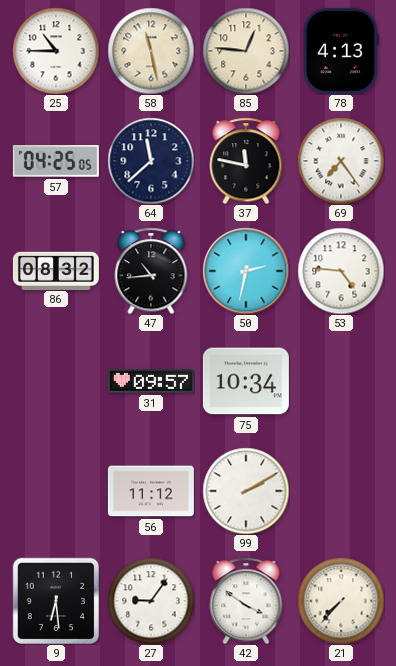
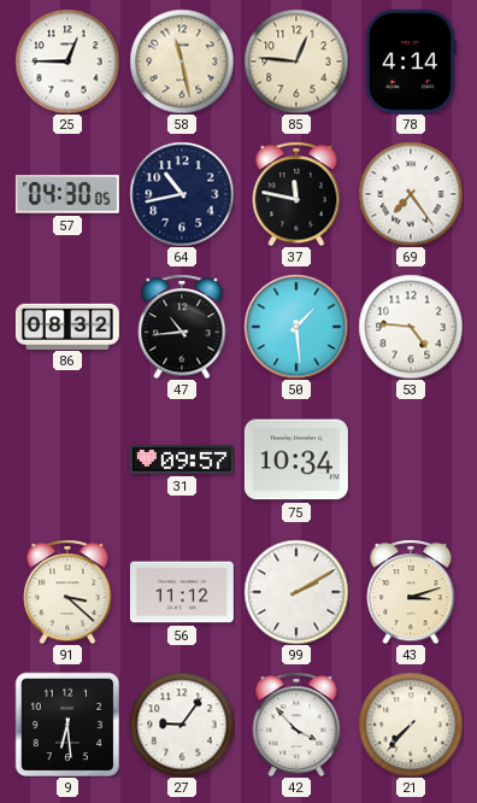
25: 10:45 -> 12:45
78: 4:13 -> 4:14
57: 04:25 -> 04:30
64: 11:38 -> 10:43
50: 2:32 -> 1:29
91: none -> 3:22
43: none -> 3:12
42: 3:51 -> 3:53
